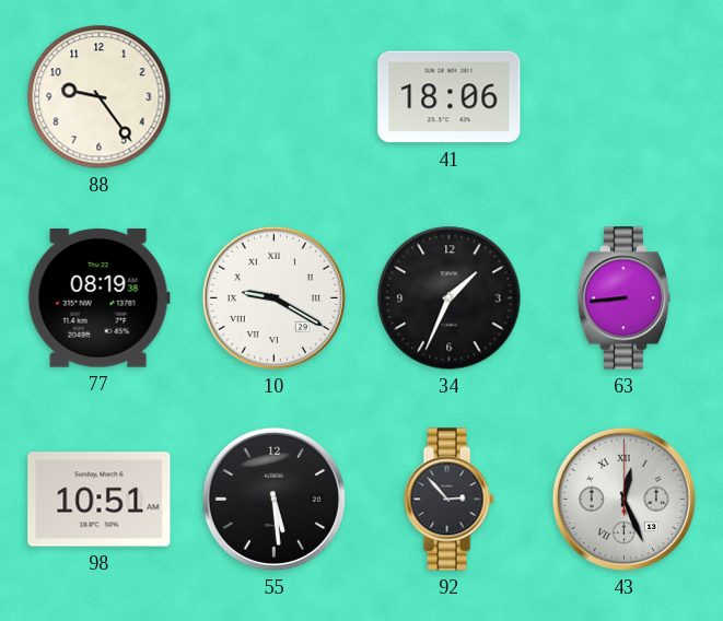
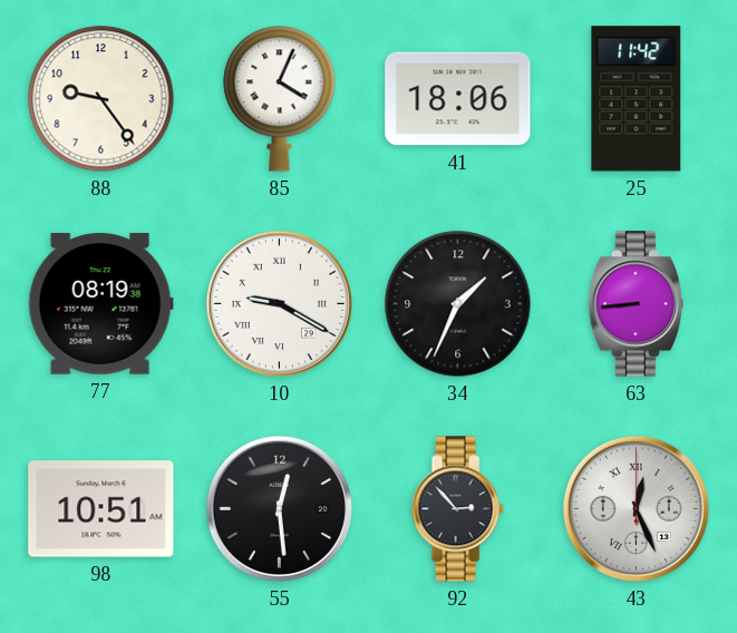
85: none -> 4:04
25: none -> 11:42
55: 5:29 -> 12:29
